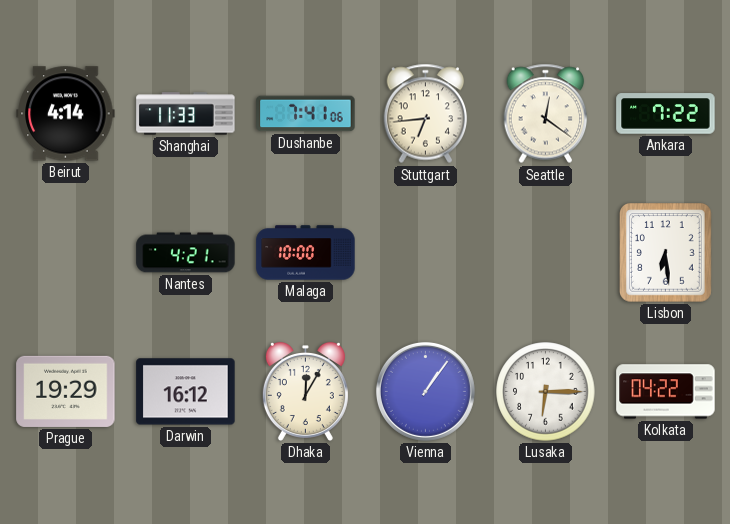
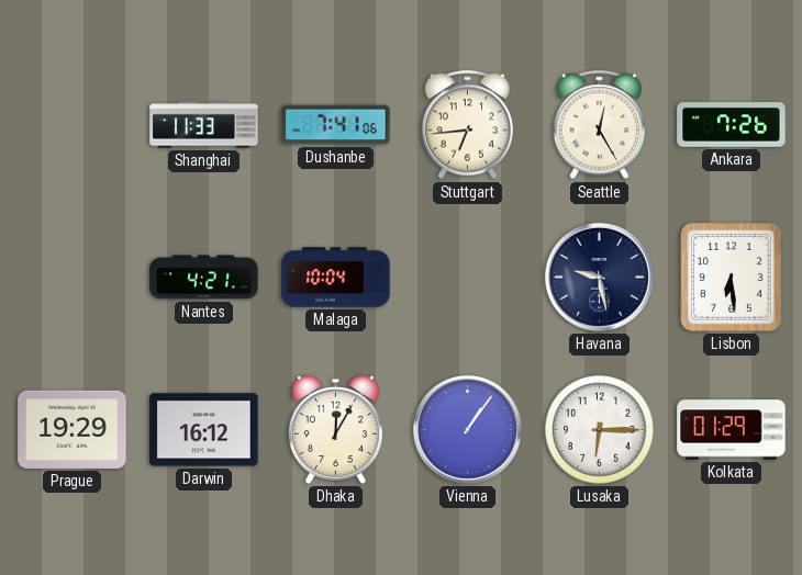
Beirut: 4:14 -> none
Seattle: 12:21 -> 12:25
Ankara: 7:22 -> 7:26
Malaga: 10:00 -> 10:04
Havana: none -> 9:28
Kolkata: 04:22 -> 01:29
